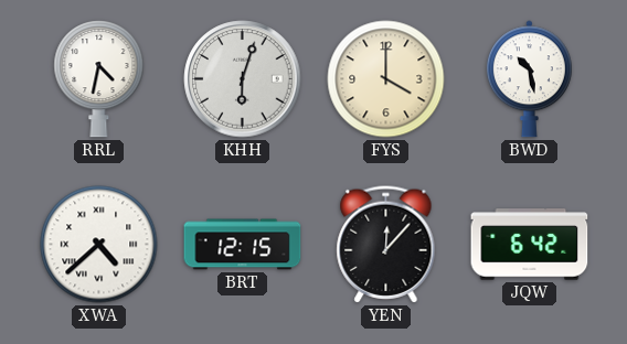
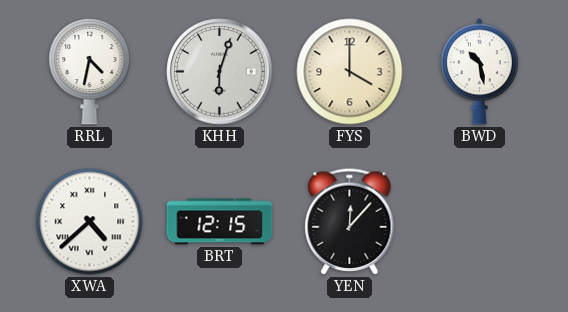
JQW: 6:42 -> none
